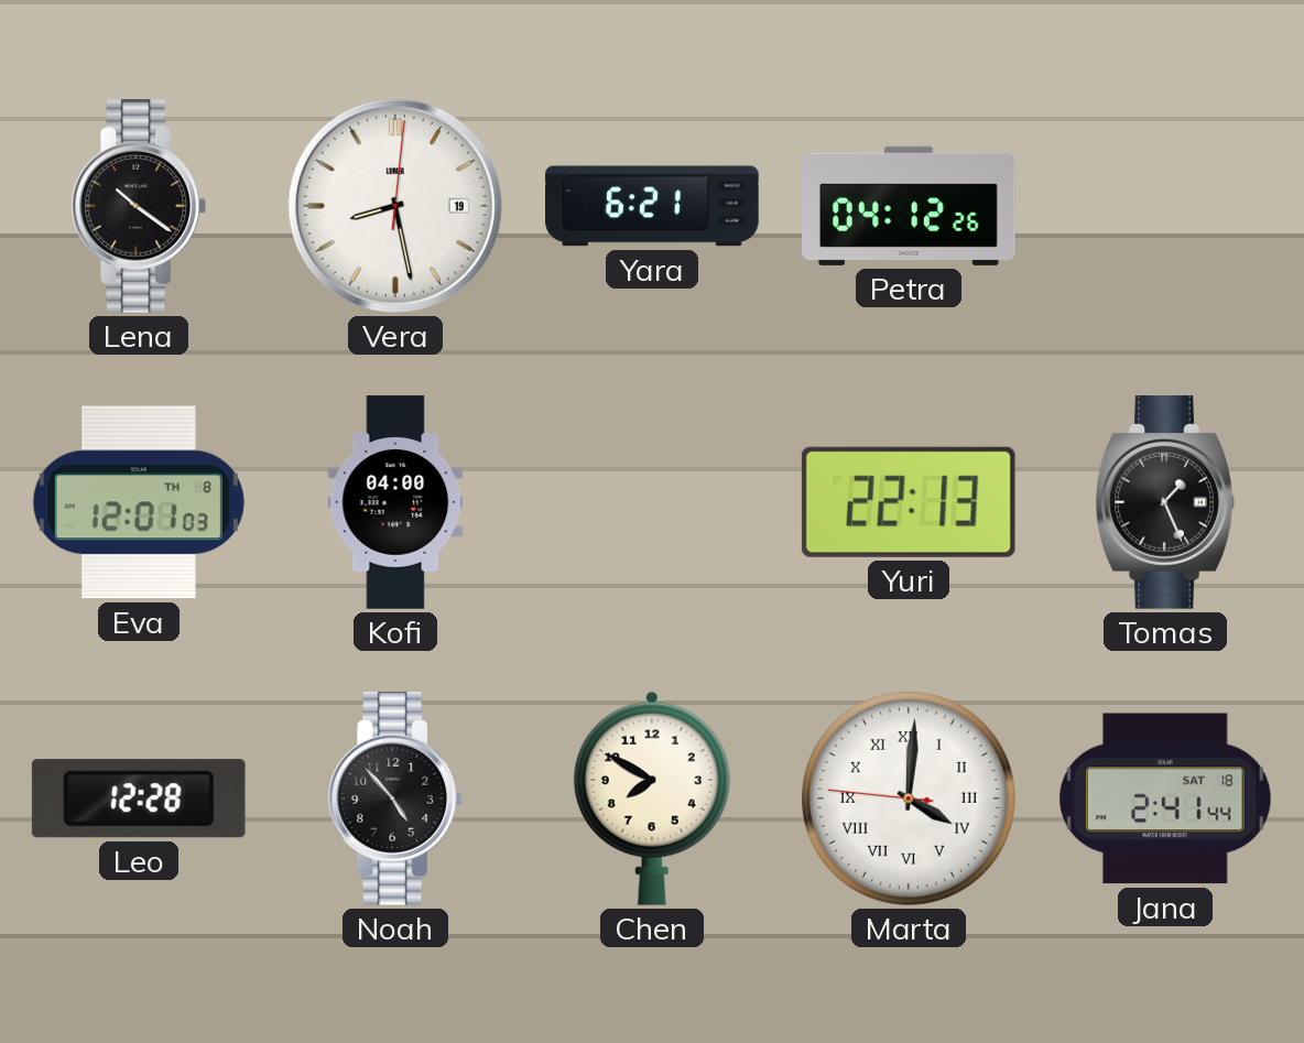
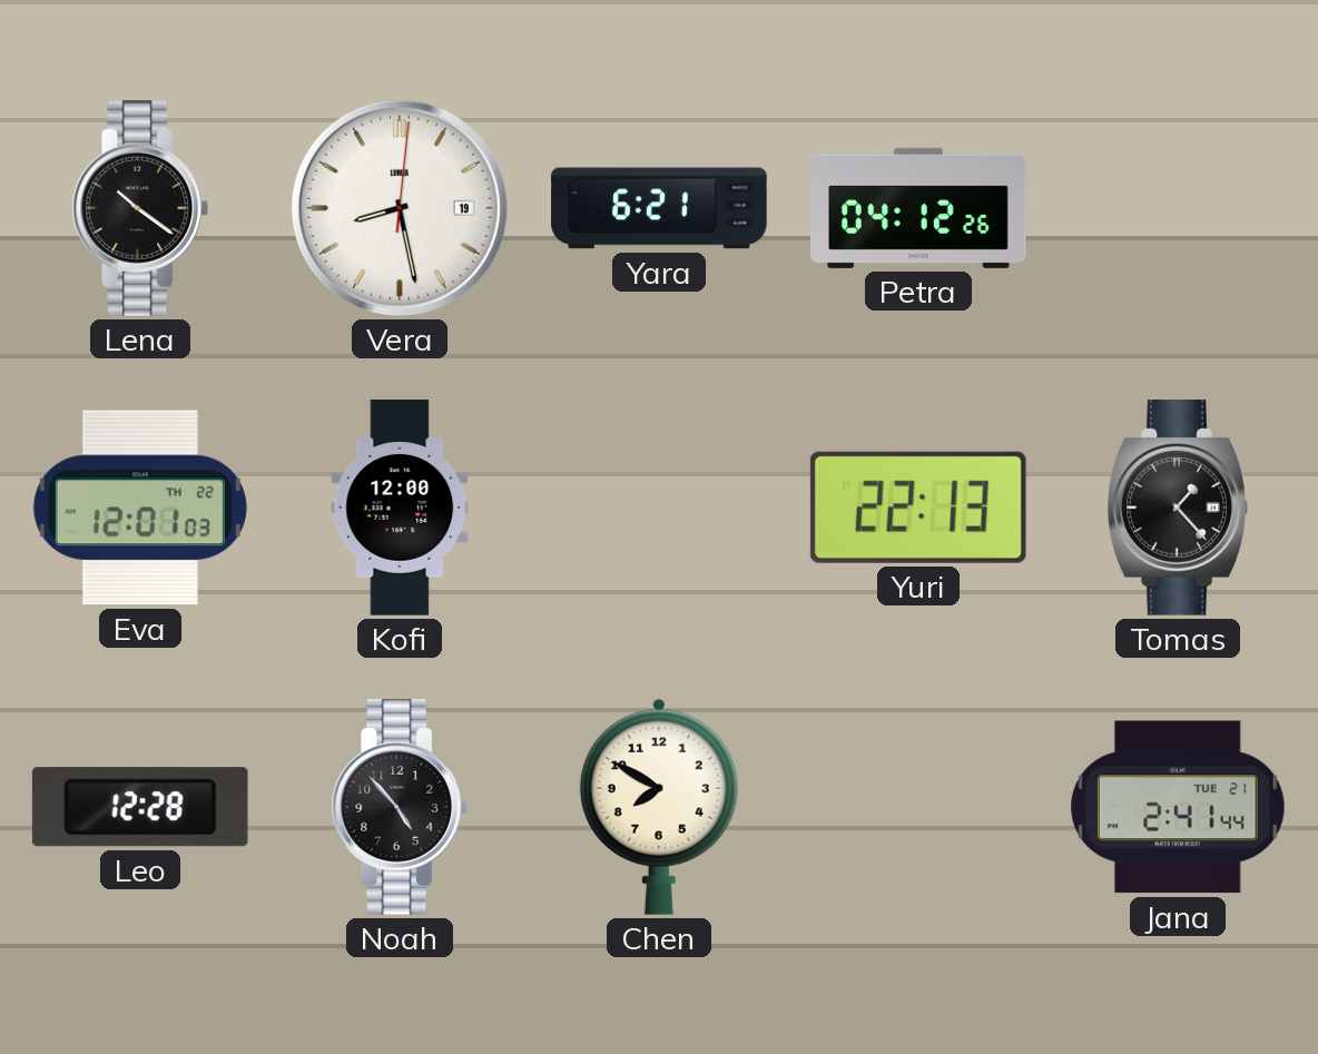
Eva date: TH 8 -> TH 22
Kofi: 04:00 -> 12:00
Tomas: 1:26 -> 1:23
Marta: 4:00 -> none
Jana date: SAT 18 -> TUE 21
